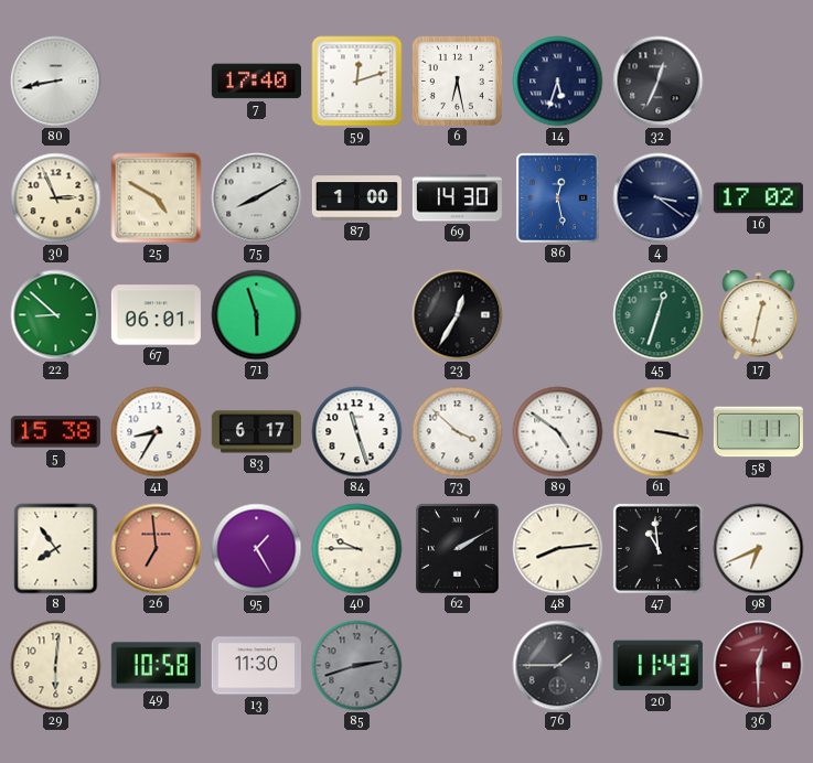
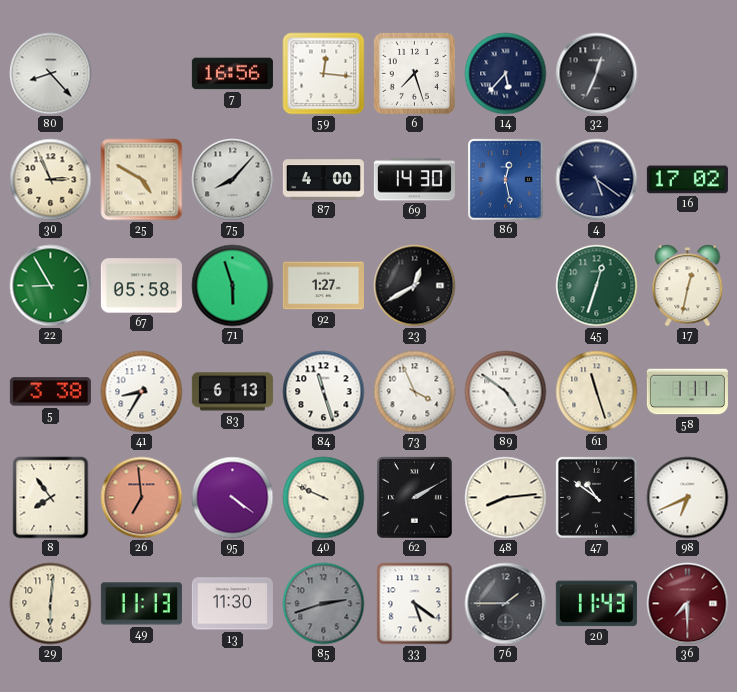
80: 8:43 -> 8:23
7: 17:40 -> 16:56
59: 12:12 -> 12:16
6: 6:28 -> 7:27
14: 5:33 -> 5:37
75: 8:10 -> 8:07
87: 1:00 -> 4:00
4: 3:21 -> 5:21
22: 8:52 -> 8:55
67: 06:01 -> 05:58
92: none -> 1:27
23: 12:35 -> 12:40
5: 15:38 -> 3:38
83: 6:17 -> 6:13
73: 3:52 -> 3:56
61: 3:17 -> 11:27
95: 1:25 -> 4:21
40: 9:45 -> 9:49
47: 10:59 -> 10:51
49: 10:58 -> 11:13
33: none -> 5:21
36: 12:30 -> 7:30
